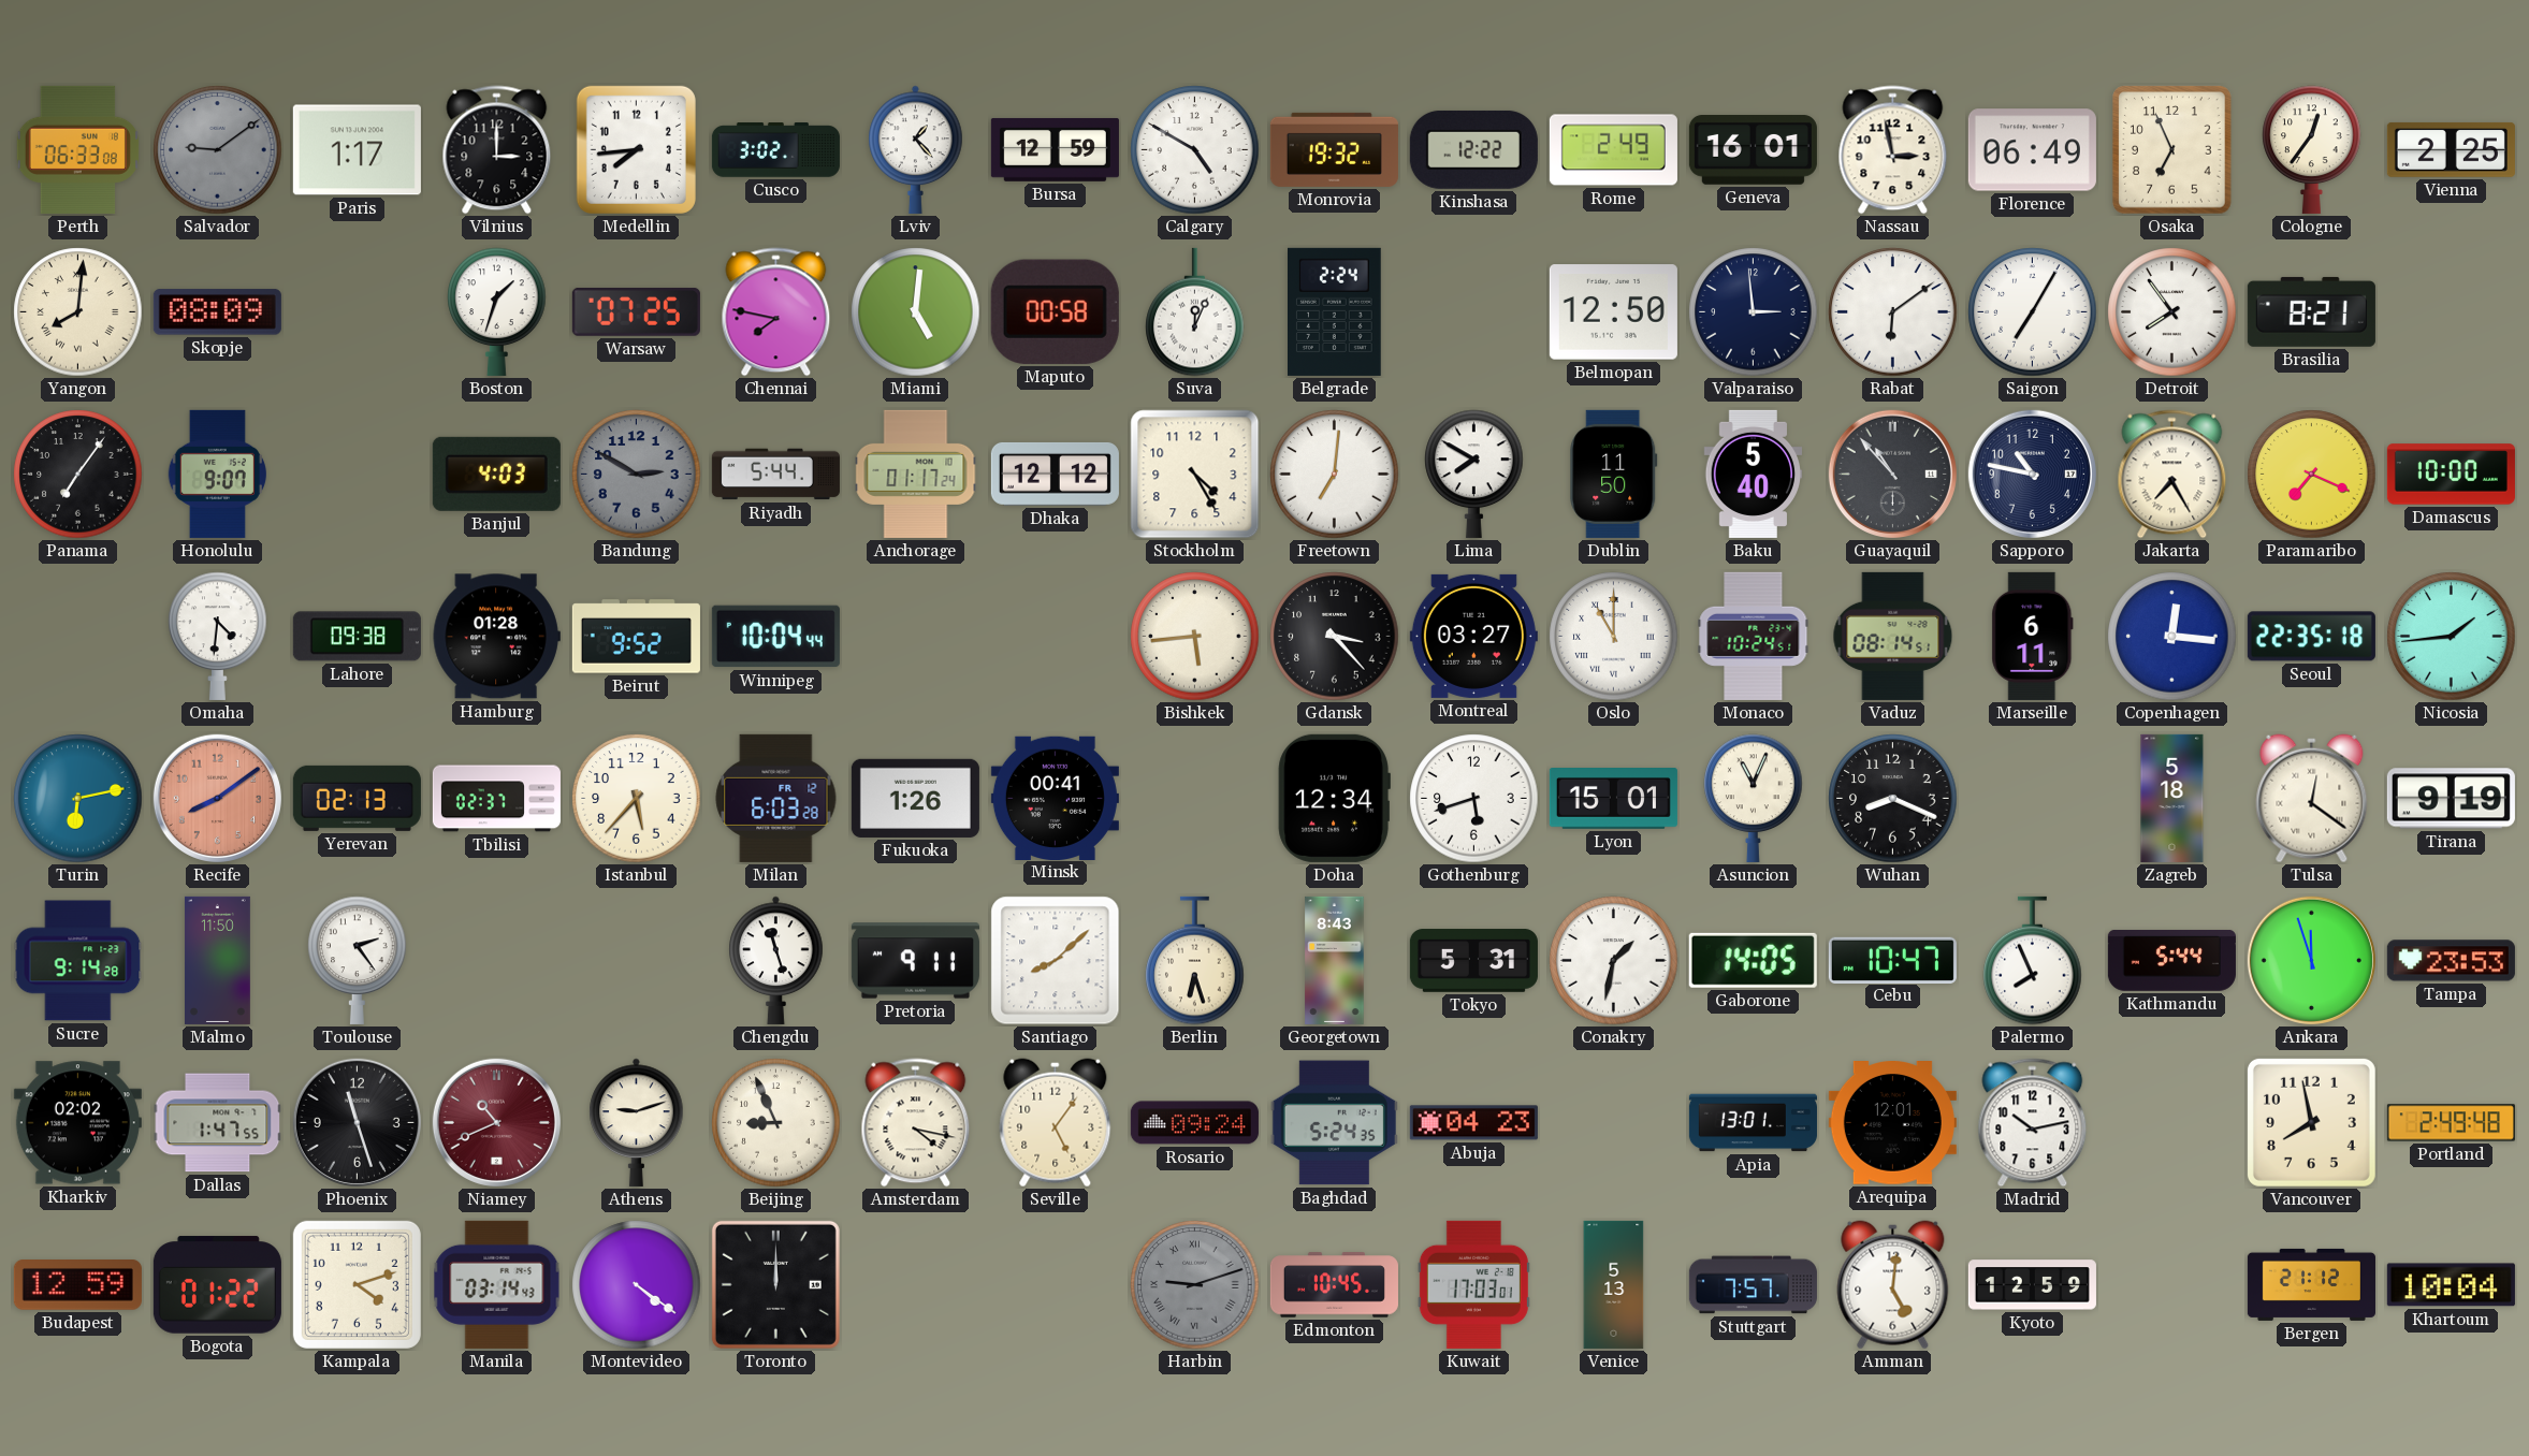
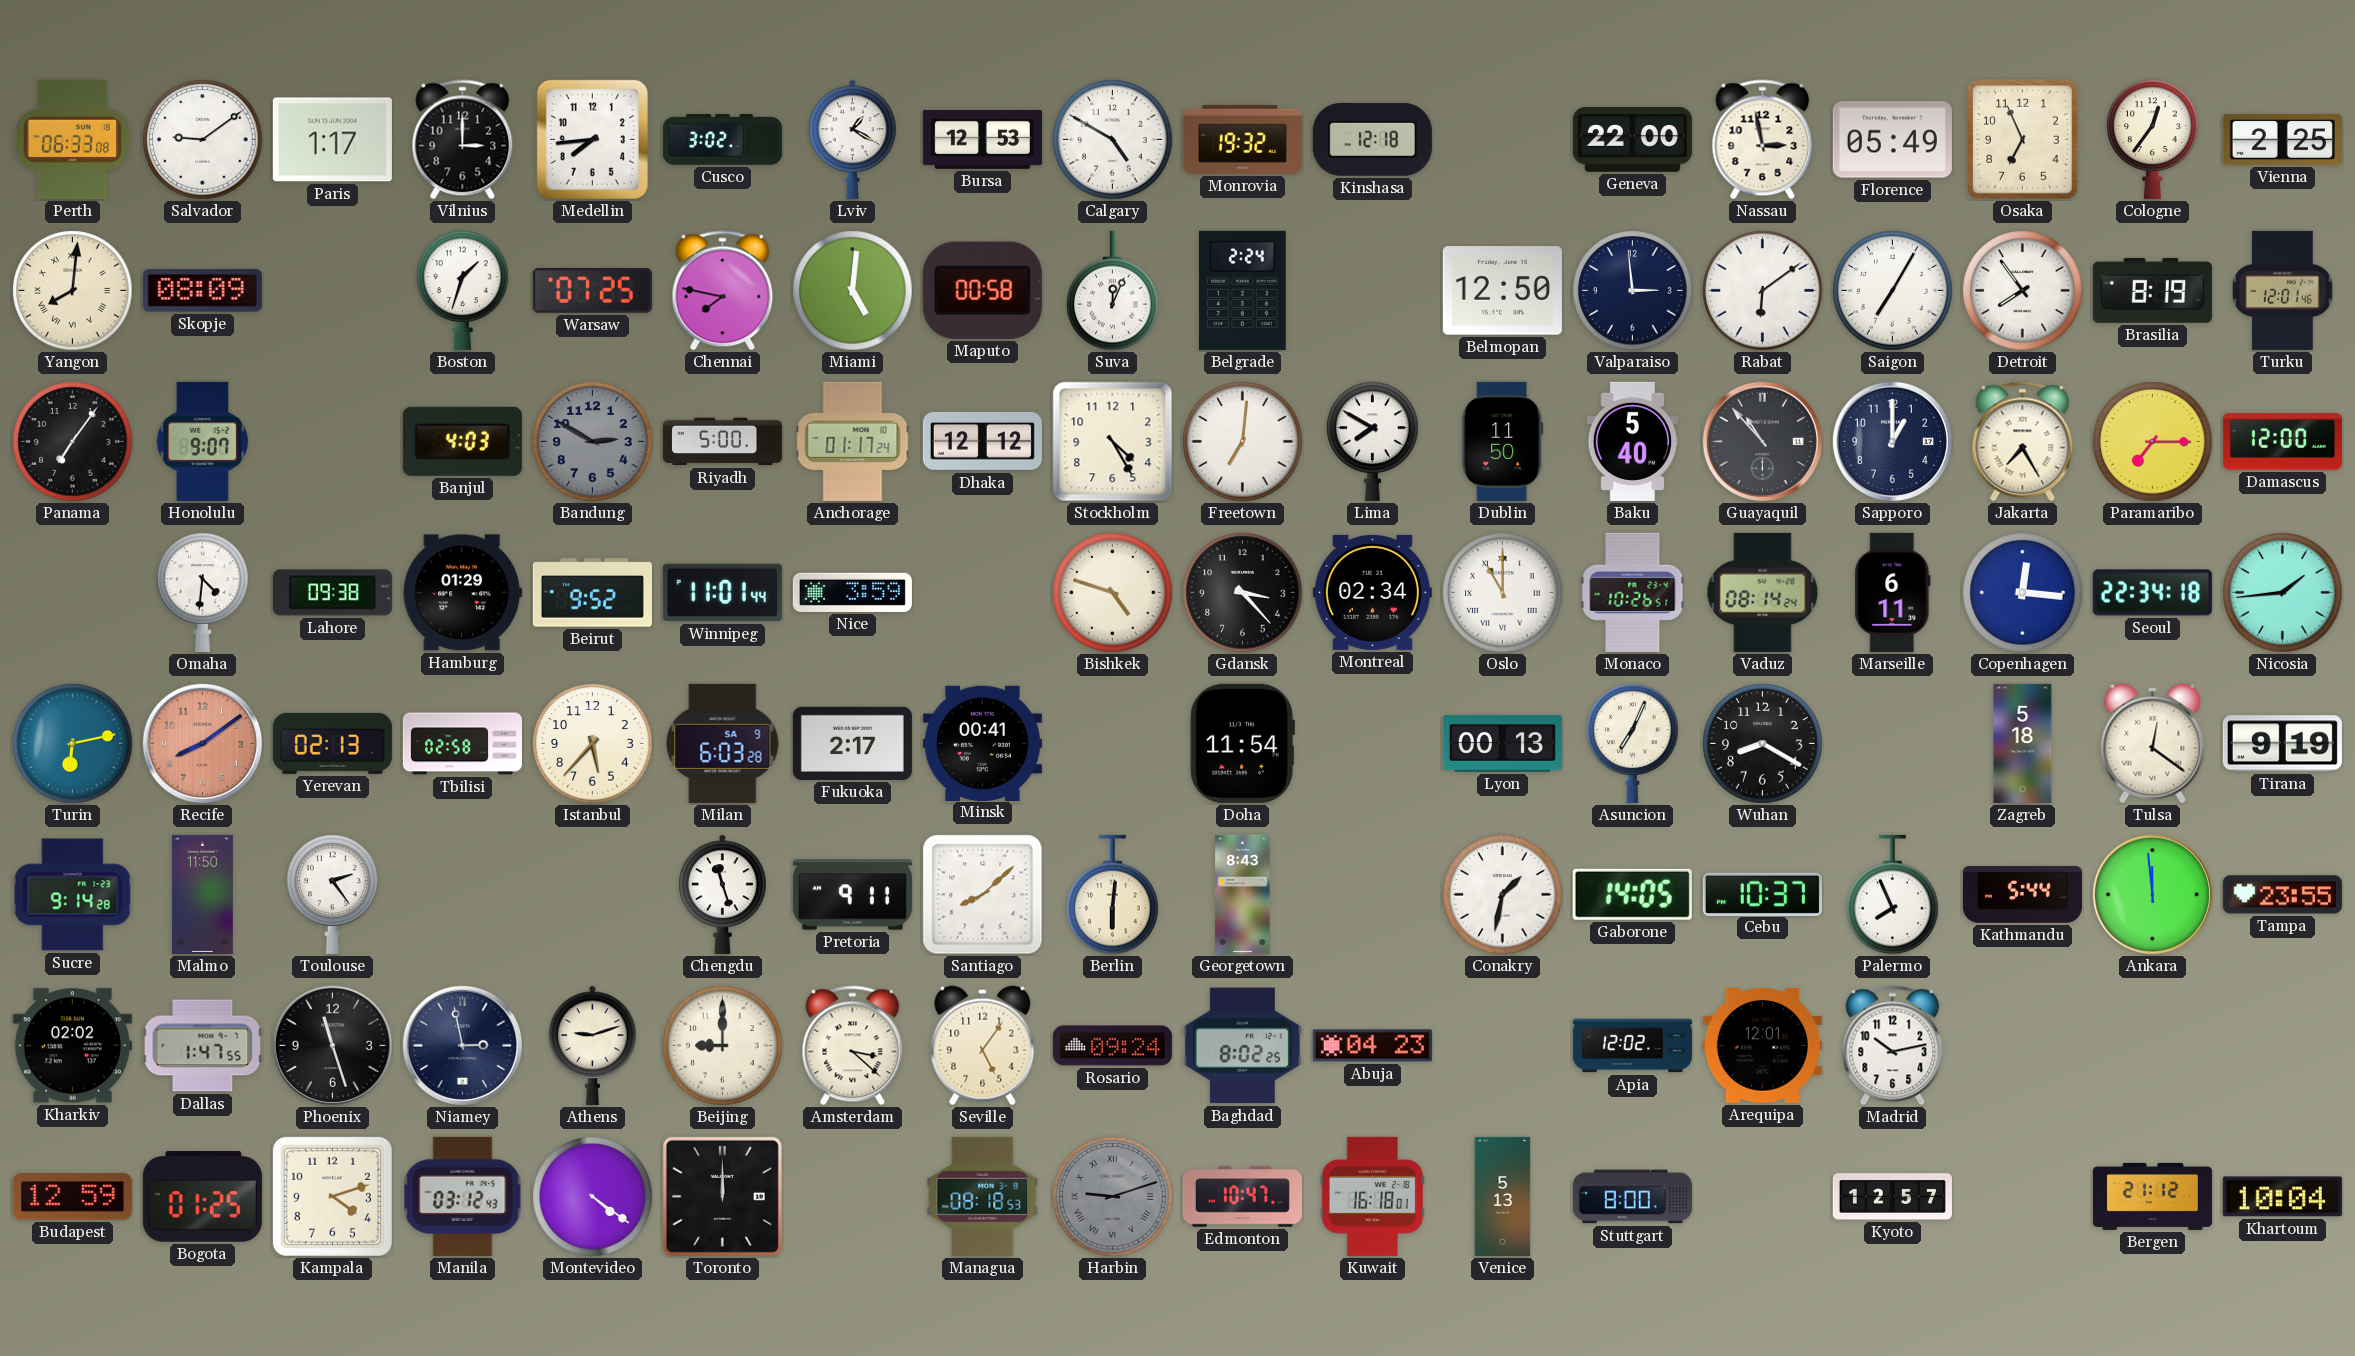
Salvador dial: grey -> white
Lviv: 1:23 -> 1:20
Bursa: 12:59 -> 12:53
Kinshasa: 12:22 -> 12:18
Rome: 2:49 -> none
Geneva: 16:01 -> 22:00
Florence: 06:49 -> 05:49
Brasilia: 8:21 -> 8:19
Turku: none -> 12:01
Riyadh: 5:44 -> 5:00
Sapporo: 10:47 -> 1:00
Paramaribo: 7:19 -> 7:15
Damascus: 10:00 -> 12:00
Hamburg: 01:28 -> 01:29
Winnipeg: 10:04 -> 11:01
Nice: none -> 3:59
Bishkek: 5:44 -> 4:48
Montreal: 03:27 -> 02:34
Monaco: 10:24 -> 10:26
Vaduz: 08:14:51 -> 08:14:24
Seoul: 22:35 -> 22:34
Tbilisi: 02:37 -> 02:58
Milan date: FR 12 -> SA 9
Fukuoka: 1:26 -> 2:17
Doha: 12:34 -> 11:54
Gothenburg: 5:42 -> none
Lyon: 15:01 -> 00:13
Asuncion: 11:04 -> 7:04
Wuhan: 8:19 -> 8:20
Berlin: 6:27 -> 6:01
Tokyo: 5:31 -> none
Cebu: 10:47 -> 10:37
Ankara: 11:57 -> 11:59
Tampa: 23:53 -> 23:55
Niamey: 10:41 -> 2:58
Niamey dial: burgundy -> navy
Beijing: 8:56 -> 9:00
Amsterdam: 4:17 -> 3:22
Baghdad: 5:24 -> 8:02
Apia: 13:01 -> 12:02
Vancouver: 7:58 -> none
Portland: 2:49 -> none
Bogota: 01:22 -> 01:25
Manila: 03:14 -> 03:12
Managua: none -> 08:18
Edmonton: 10:45 -> 10:47
Kuwait: 17:03 -> 16:18
Stuttgart: 7:57 -> 8:00
Amman: 5:01 -> none
Kyoto: 12:59 -> 12:57
